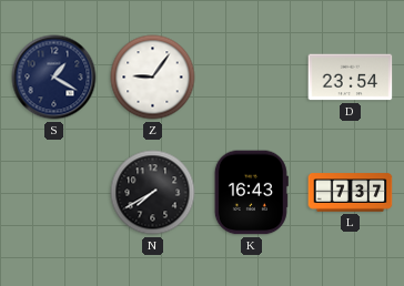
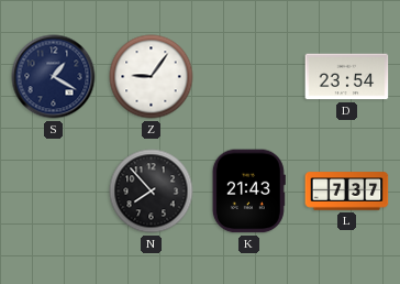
N: 7:40 -> 7:53
K: 16:43 -> 21:43
